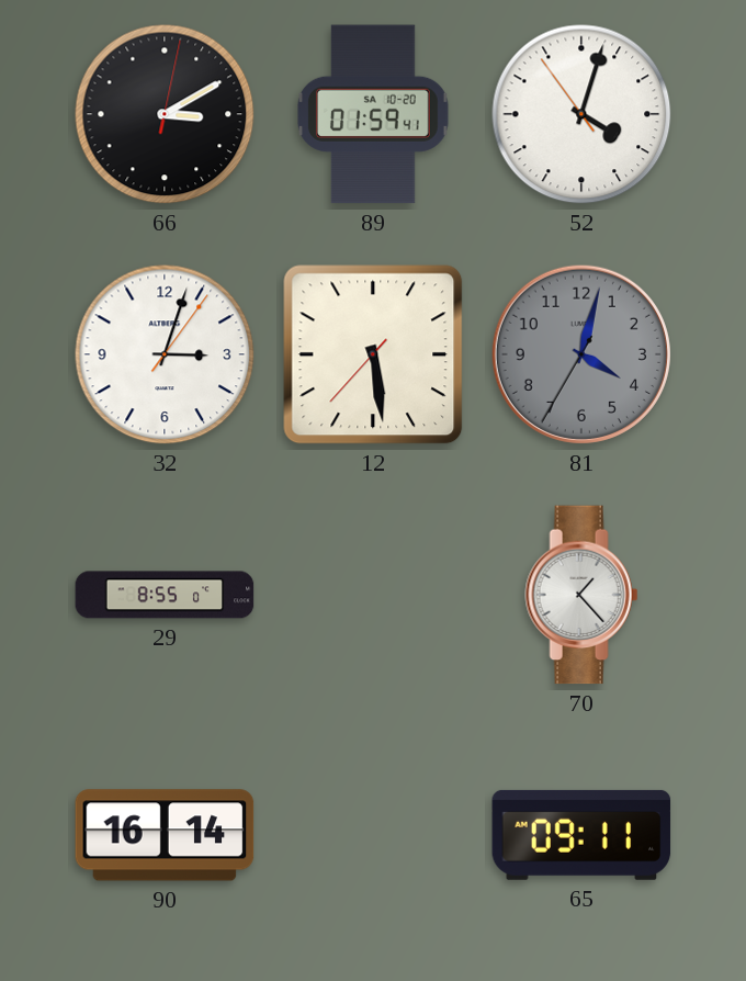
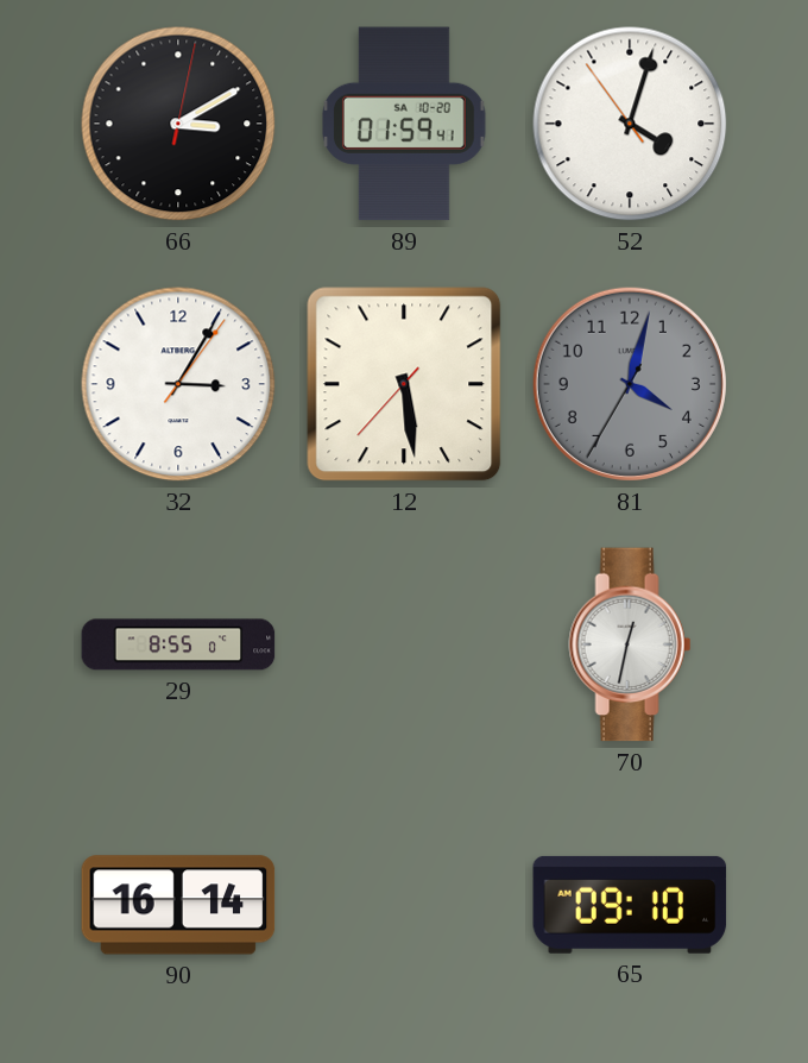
32: 3:03 -> 3:05
70: 1:23 -> 12:32
65: 09:11 -> 09:10
